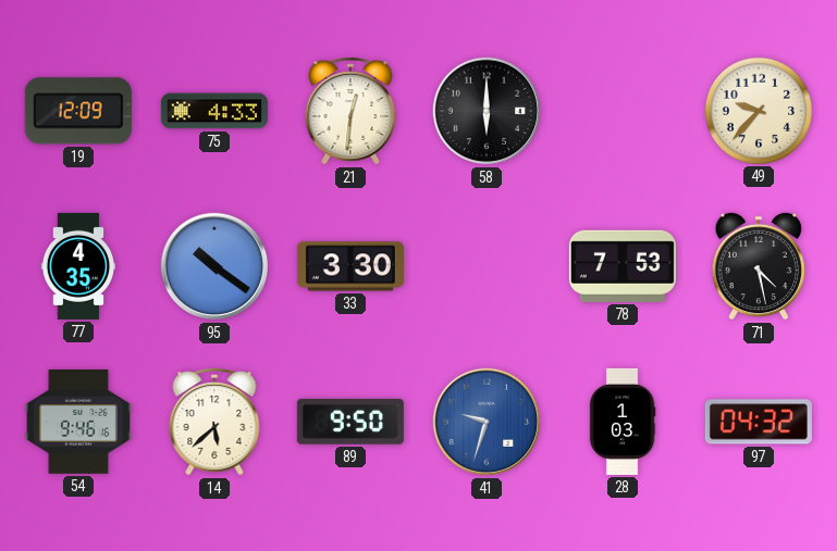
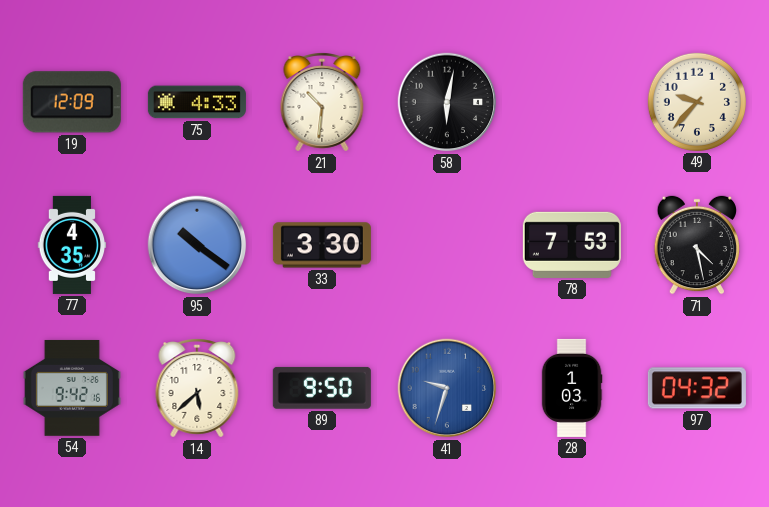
21: 12:31 -> 10:31
58: 6:00 -> 6:02
54: 9:46 -> 9:42
